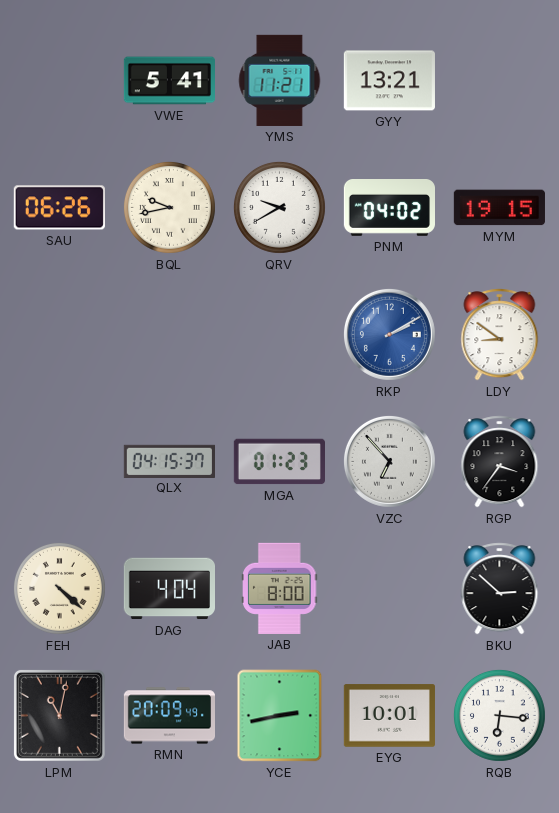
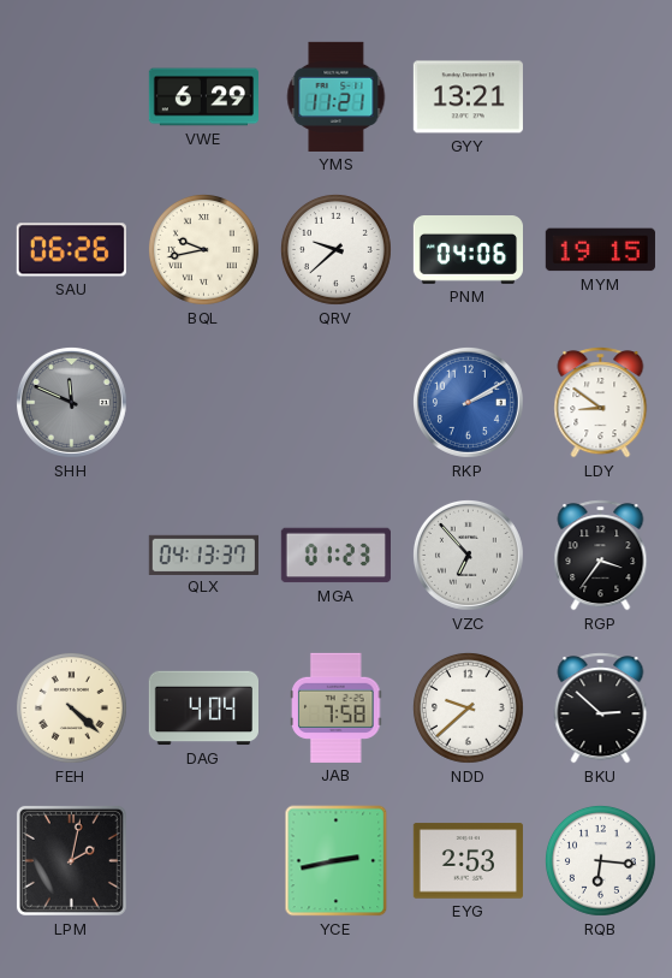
VWE: 5:41 -> 6:29
QRV: 9:40 -> 9:38
PNM: 04:02 -> 04:06
SHH: none -> 11:49
QLX: 04:15 -> 04:13
JAB: 8:00 -> 7:58
NDD: none -> 9:38
LPM: 11:02 -> 2:02
RMN: 20:09 -> none
EYG: 10:01 -> 2:53
